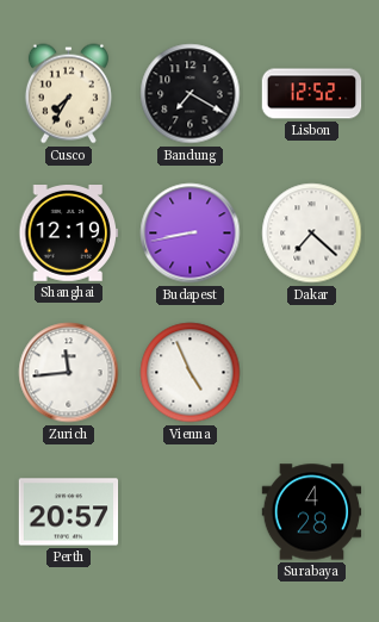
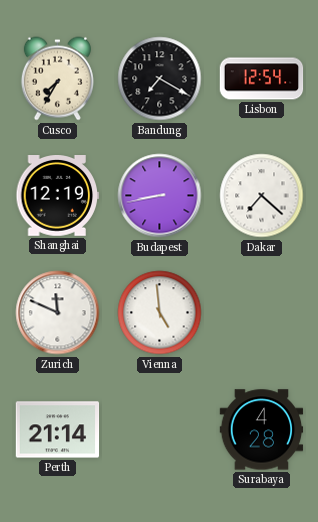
Lisbon: 12:52 -> 12:54
Zurich: 11:44 -> 11:49
Vienna: 4:56 -> 4:59
Perth: 20:57 -> 21:14
